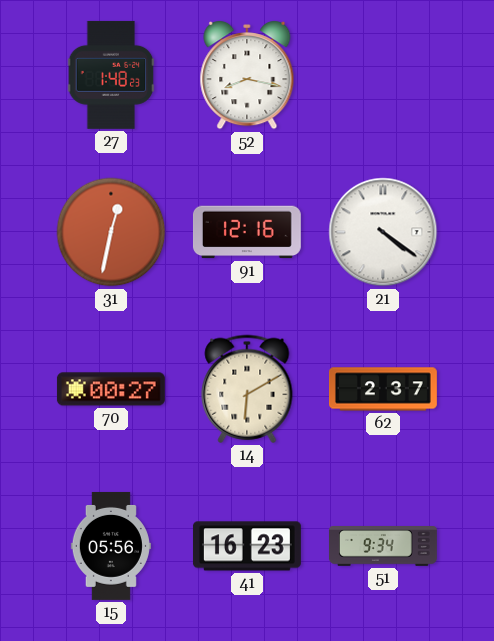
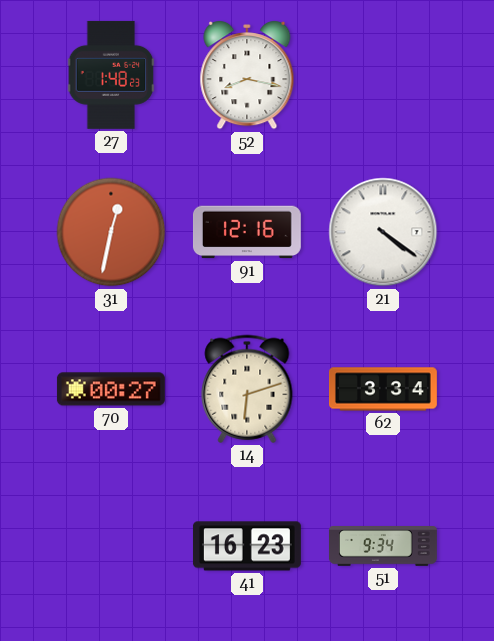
14: 6:10 -> 6:12
62: 2:37 -> 3:34
15: 05:56 -> none
